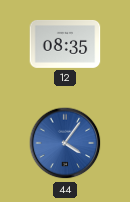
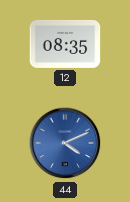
44: 4:06 -> 4:11
